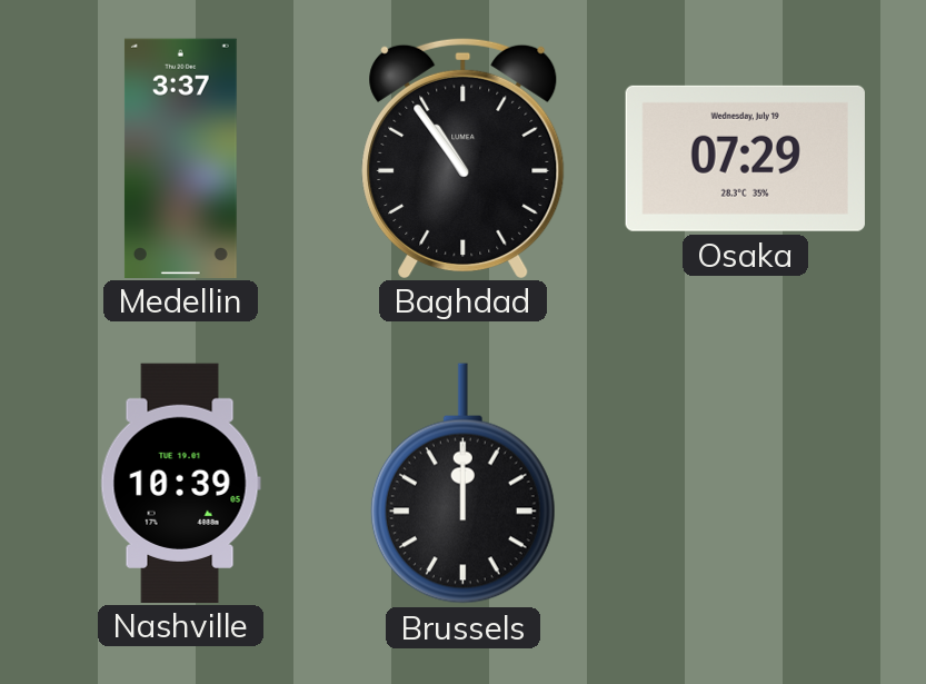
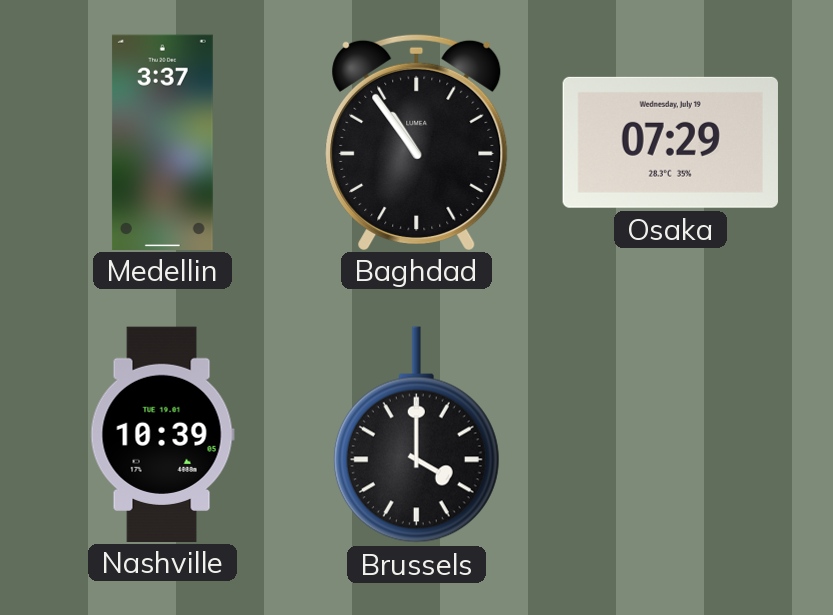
Brussels: 12:00 -> 4:00
